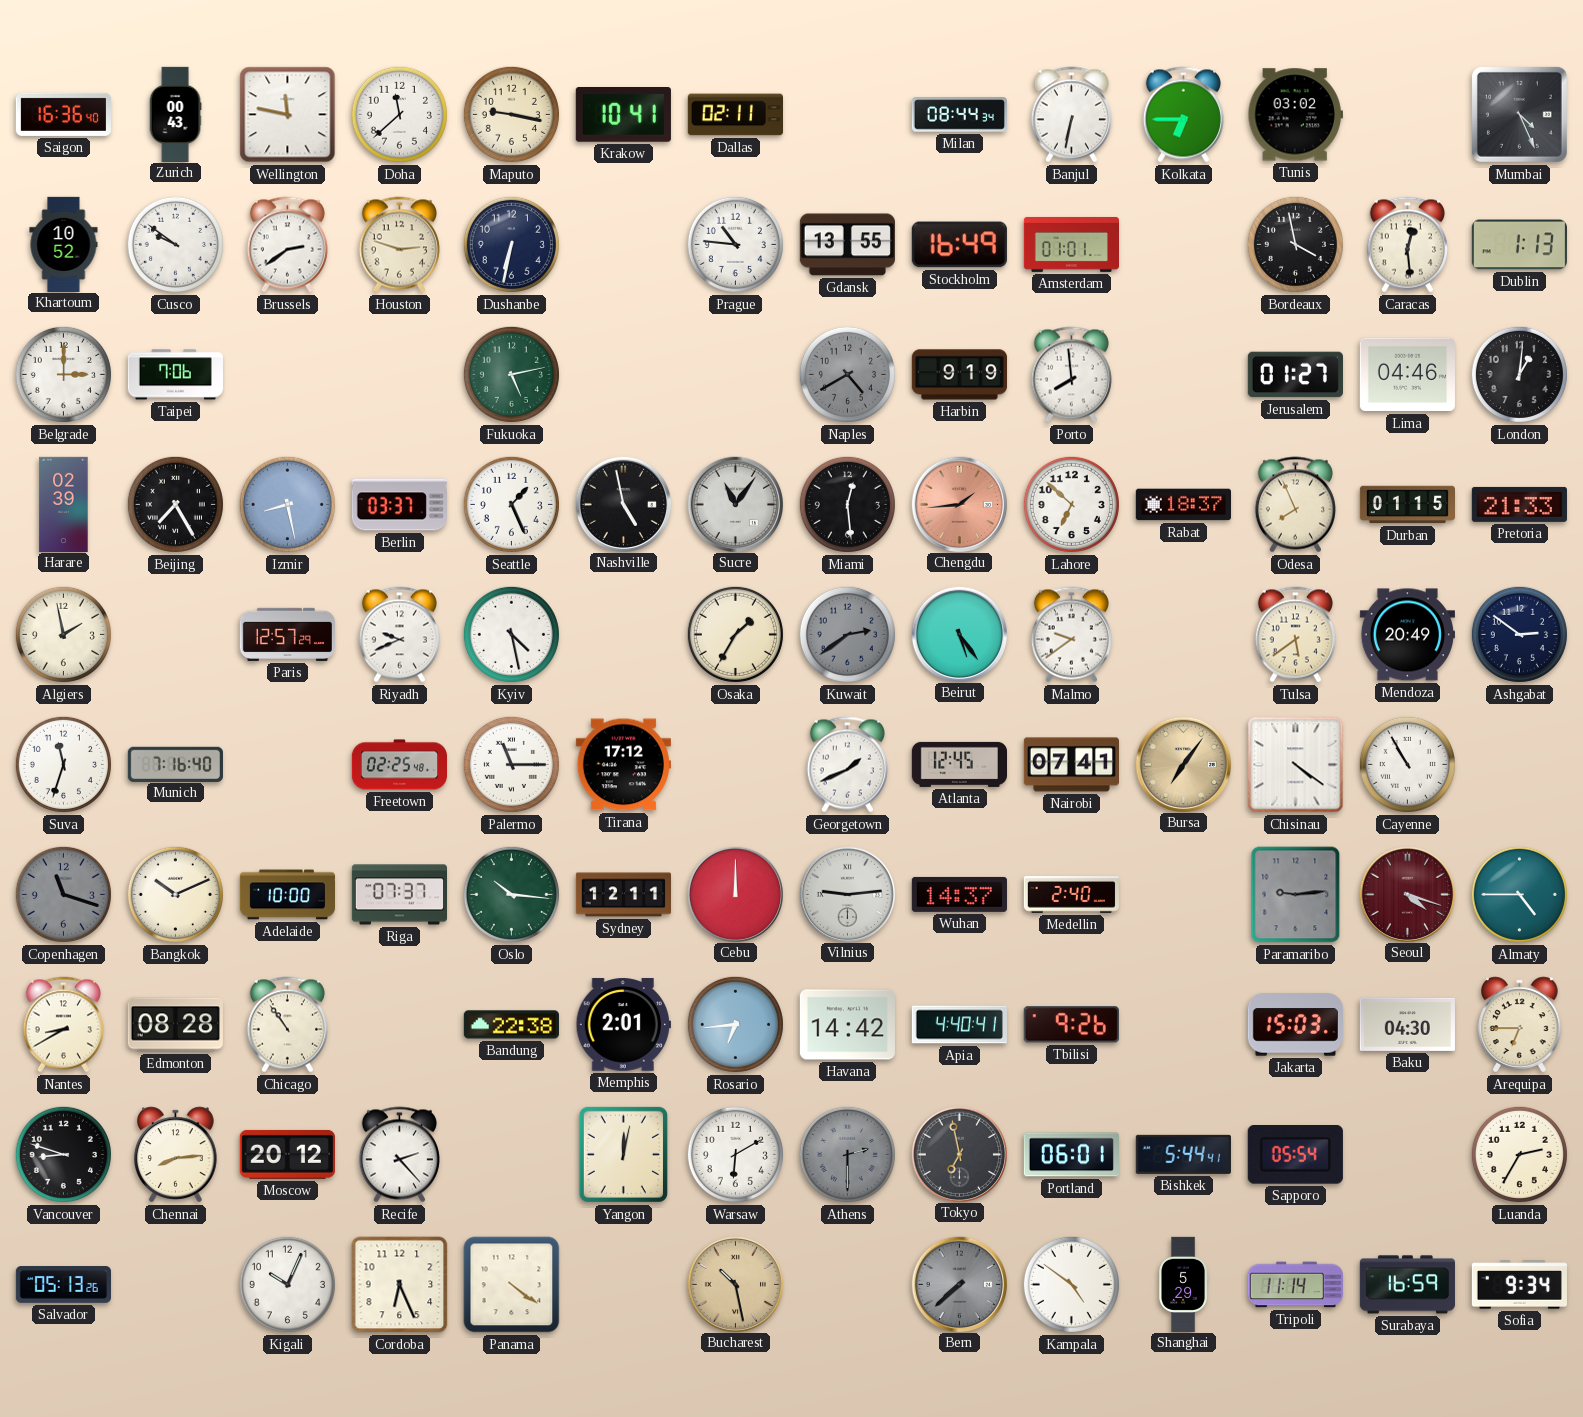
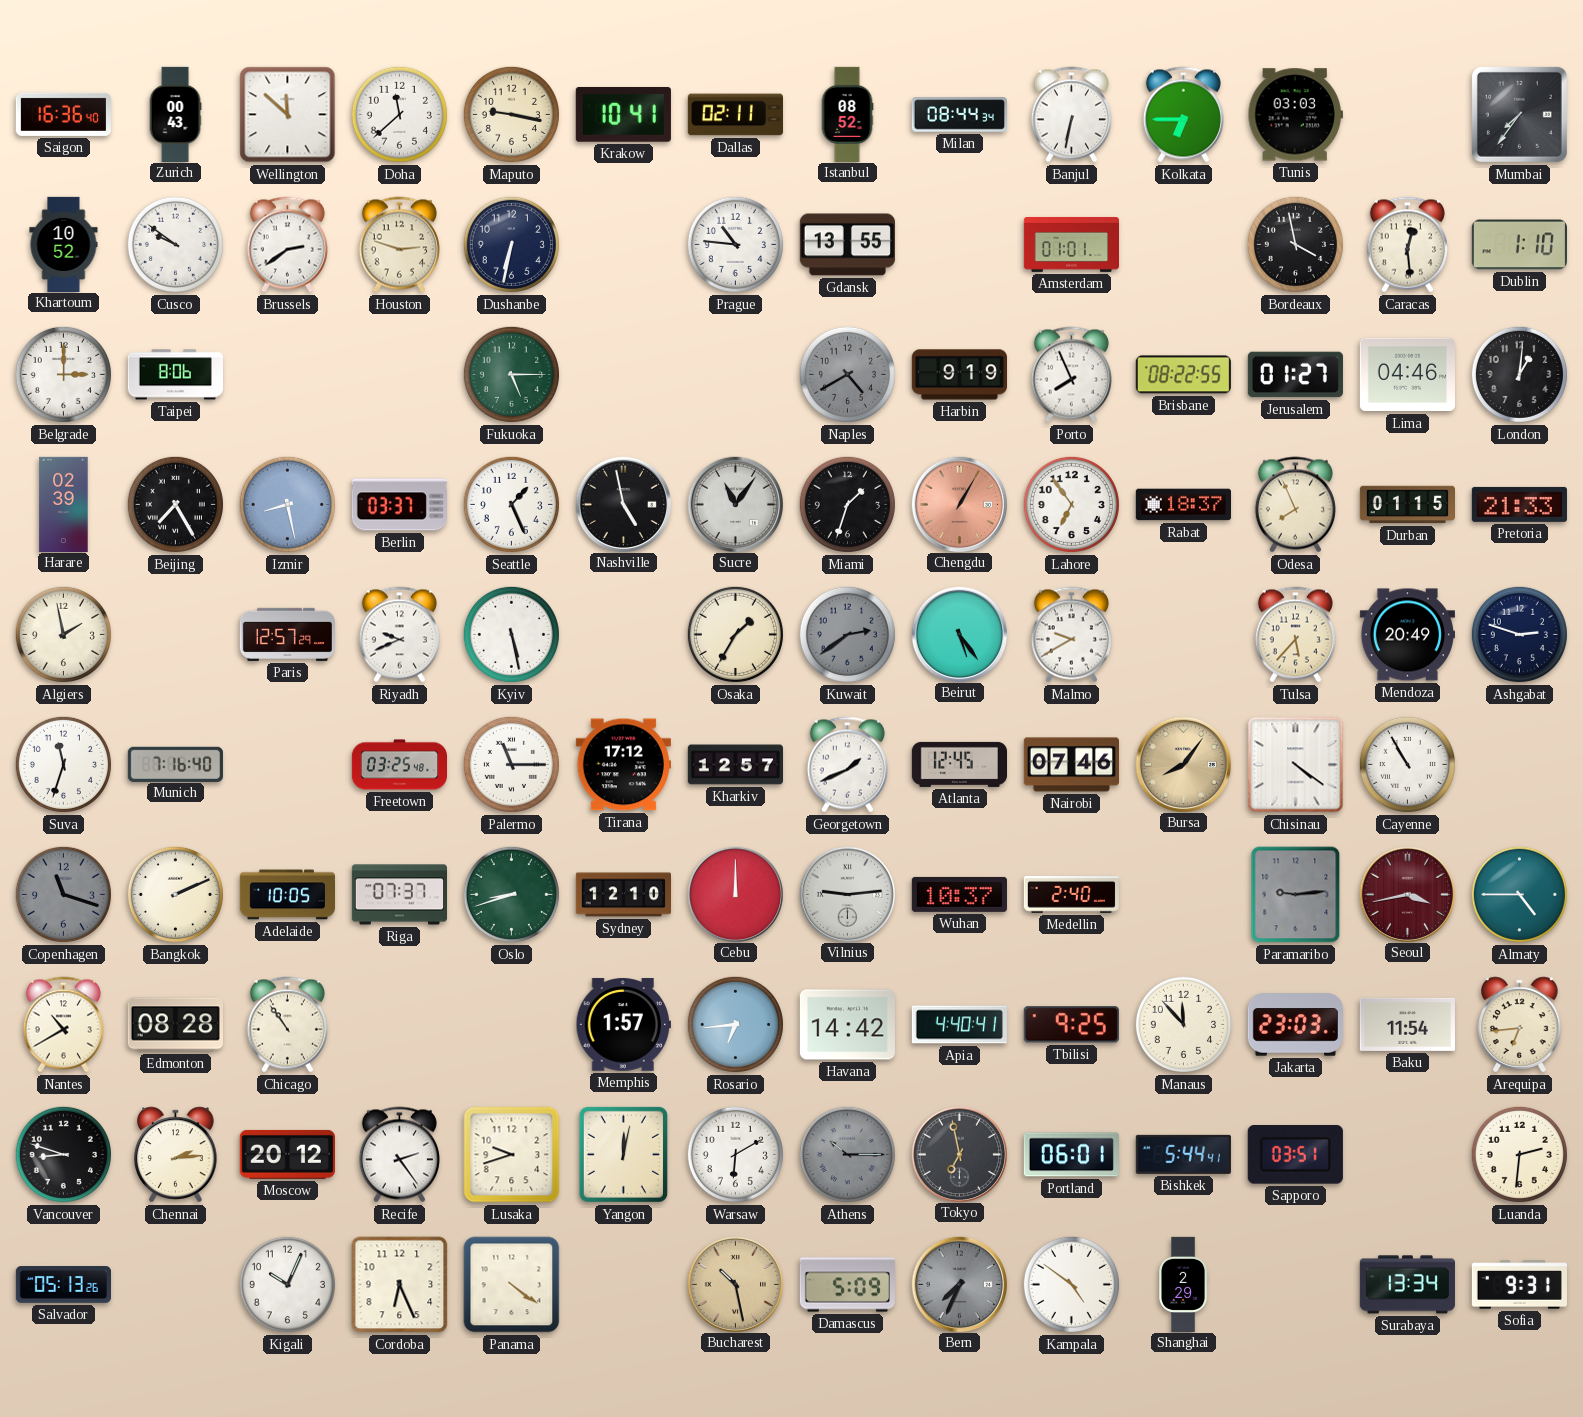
Wellington: 11:47 -> 11:52
Istanbul: none -> 08:52
Tunis: 03:02 -> 03:03
Mumbai: 4:26 -> 7:36
Stockholm: 16:49 -> none
Dublin: 1:13 -> 1:10
Taipei: 7:06 -> 8:06
Fukuoka: 5:13 -> 5:15
Porto: 7:59 -> 7:56
Brisbane: none -> 08:22
Miami: 12:29 -> 1:33
Chengdu: 1:44 -> 1:05
Lahore: 6:52 -> 6:54
Kyiv: 4:28 -> 5:28
Malmo: 9:39 -> 9:40
Tulsa: 5:39 -> 5:37
Ashgabat: 2:51 -> 2:48
Freetown: 02:25 -> 03:25
Kharkiv: none -> 12:57
Nairobi: 07:41 -> 07:46
Bursa: 7:06 -> 8:06
Bangkok: 10:11 -> 2:11
Adelaide: 10:00 -> 10:05
Oslo: 10:16 -> 8:42
Sydney: 12:11 -> 12:10
Wuhan: 14:37 -> 10:37
Seoul: 4:18 -> 3:43
Nantes: 8:40 -> 10:40
Bandung: 22:38 -> none
Memphis: 2:01 -> 1:57
Tbilisi: 9:26 -> 9:25
Manaus: none -> 11:53
Jakarta: 15:03 -> 23:03
Baku: 04:30 -> 11:54
Arequipa: 6:45 -> 6:44
Chennai: 8:14 -> 2:14
Recife: 2:23 -> 2:24
Lusaka: none -> 9:42
Athens: 2:30 -> 10:15
Sapporo: 05:54 -> 03:51
Luanda: 2:35 -> 2:31
Damascus: none -> 5:09
Bern: 7:38 -> 7:34
Shanghai: 5:29 -> 2:29
Tripoli: 11:14 -> none
Surabaya: 16:59 -> 13:34
Sofia: 9:34 -> 9:31
